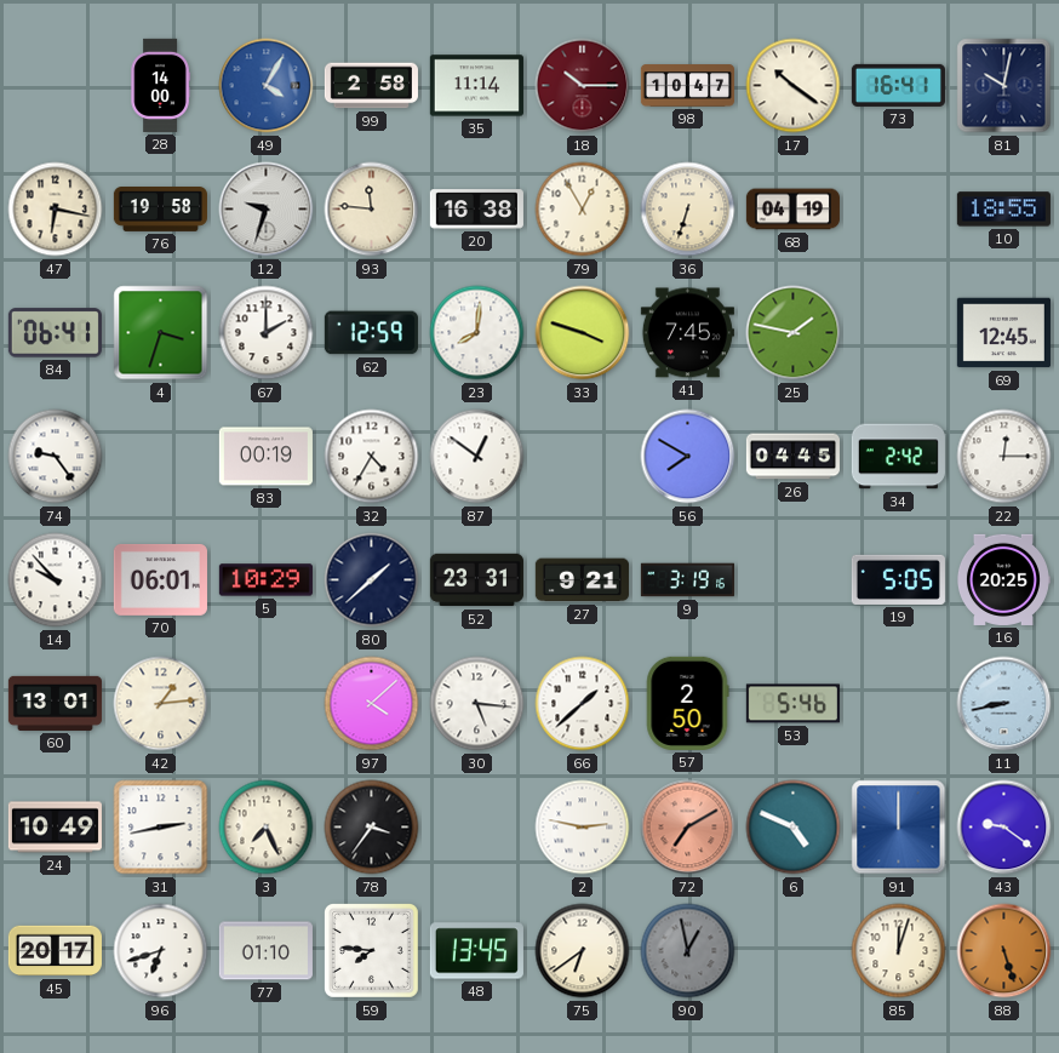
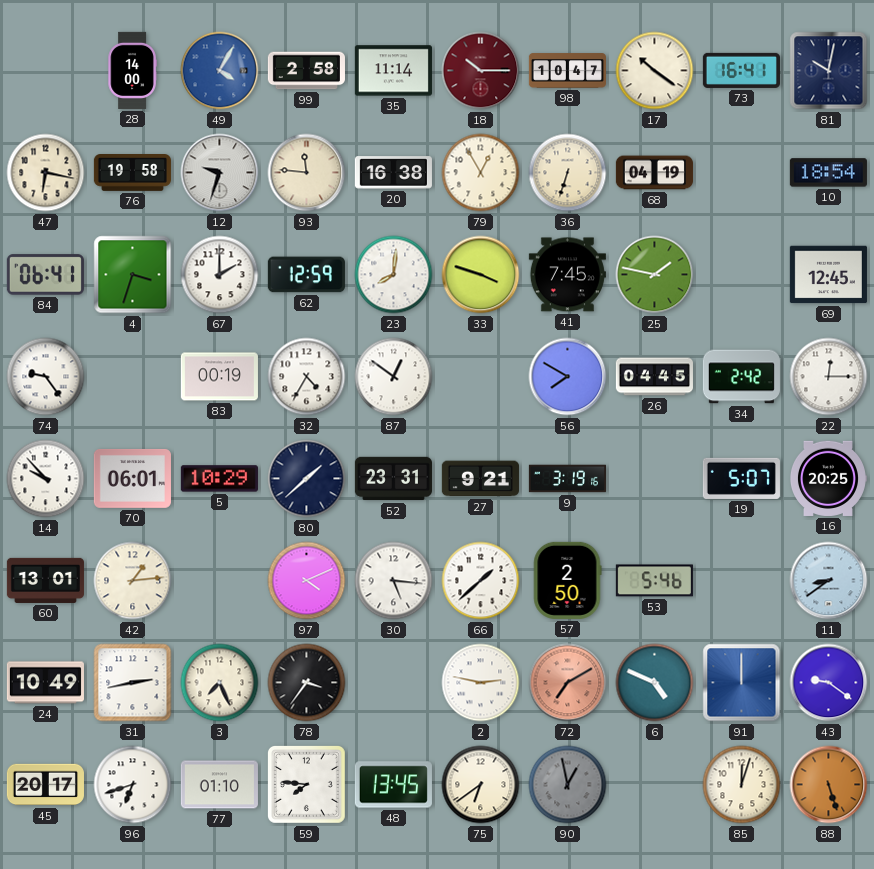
10: 18:55 -> 18:54
19: 5:05 -> 5:07
97: 4:08 -> 4:11
11: 8:43 -> 8:39
